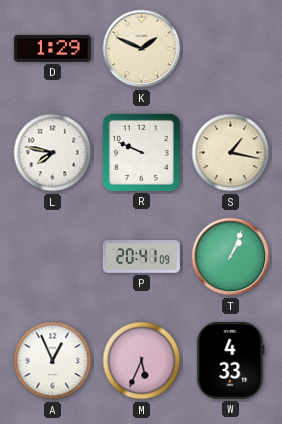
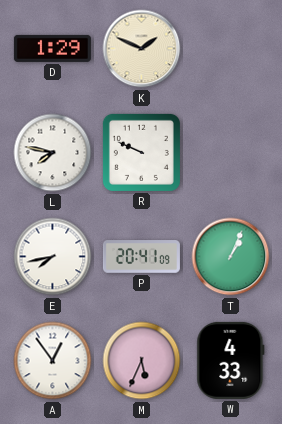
S: 1:17 -> none
E: none -> 7:43
A: 12:56 -> 12:54
